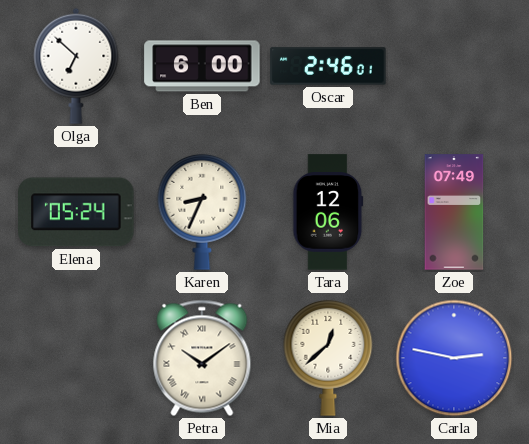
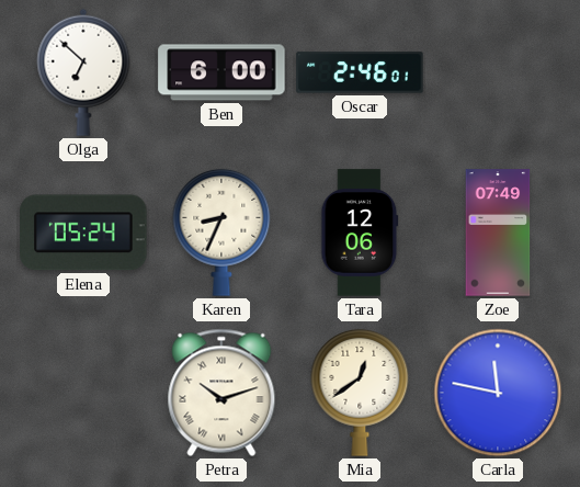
Petra: 10:09 -> 10:12
Mia: 12:38 -> 12:39
Carla: 2:47 -> 11:47
